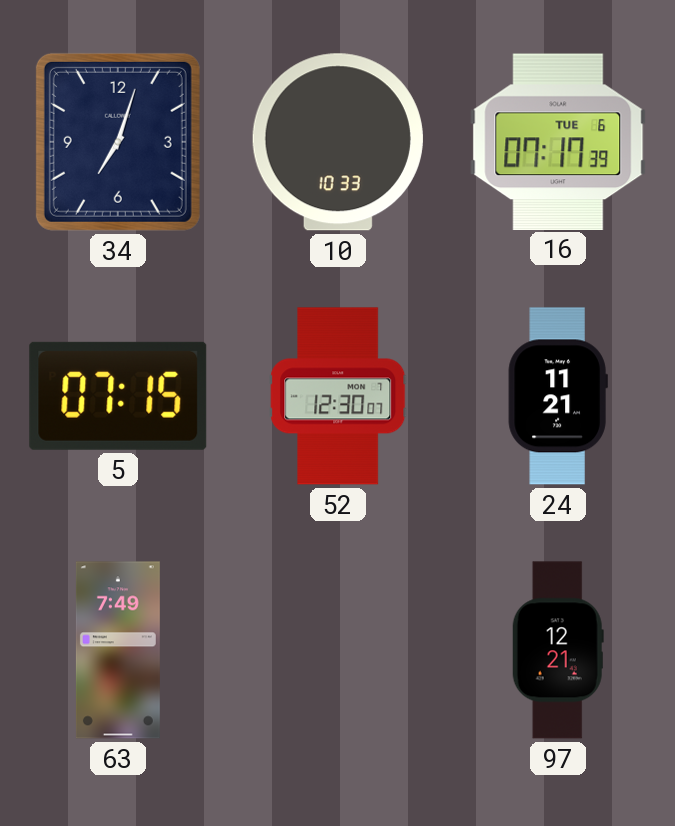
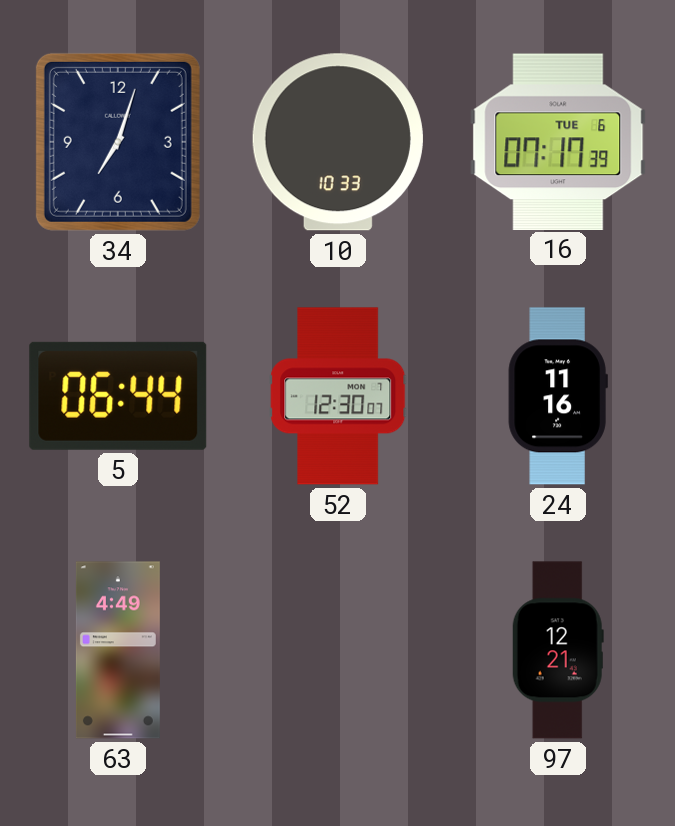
5: 07:15 -> 06:44
24: 11:21 -> 11:16
63: 7:49 -> 4:49
